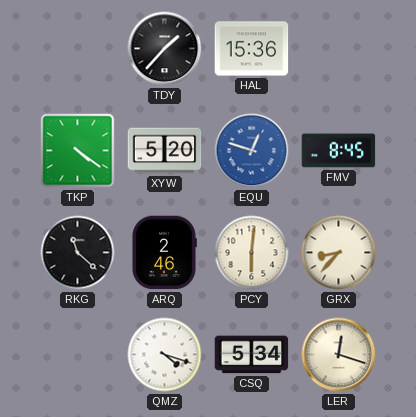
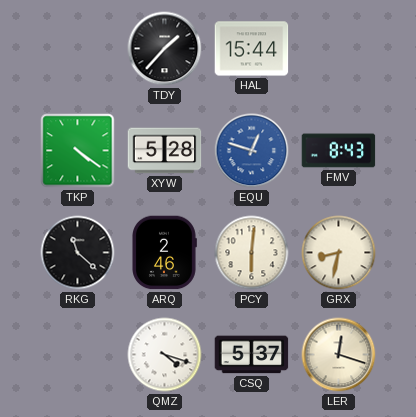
HAL: 15:36 -> 15:44
XYW: 5:20 -> 5:28
FMV: 8:45 -> 8:43
GRX: 8:37 -> 8:32
CSQ: 5:34 -> 5:37
